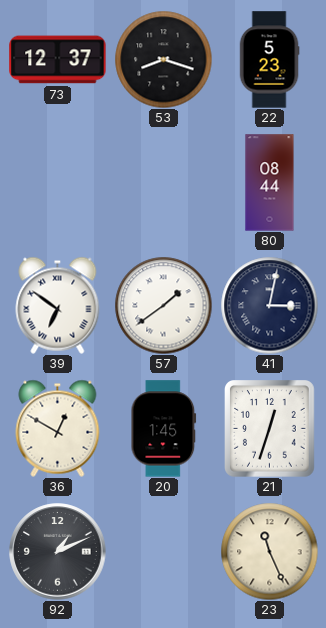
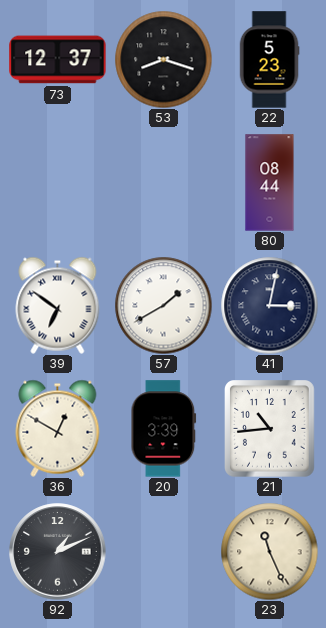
57: 1:39 -> 1:40
20: 1:45 -> 3:39
21: 12:33 -> 10:44
